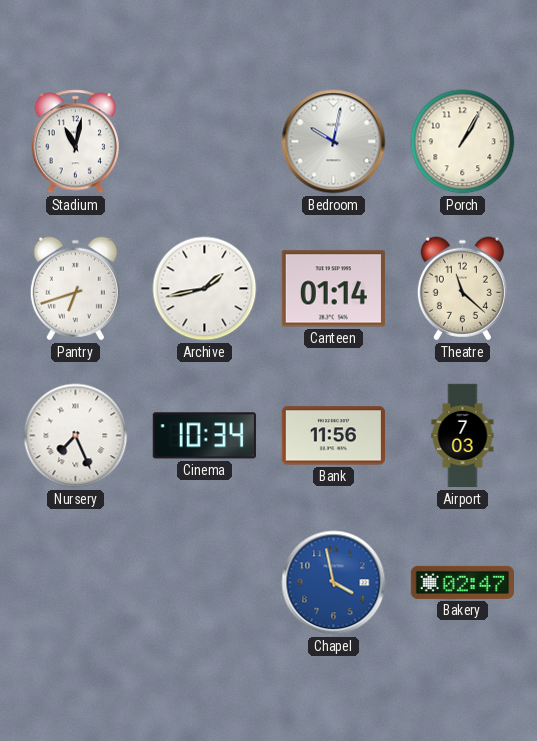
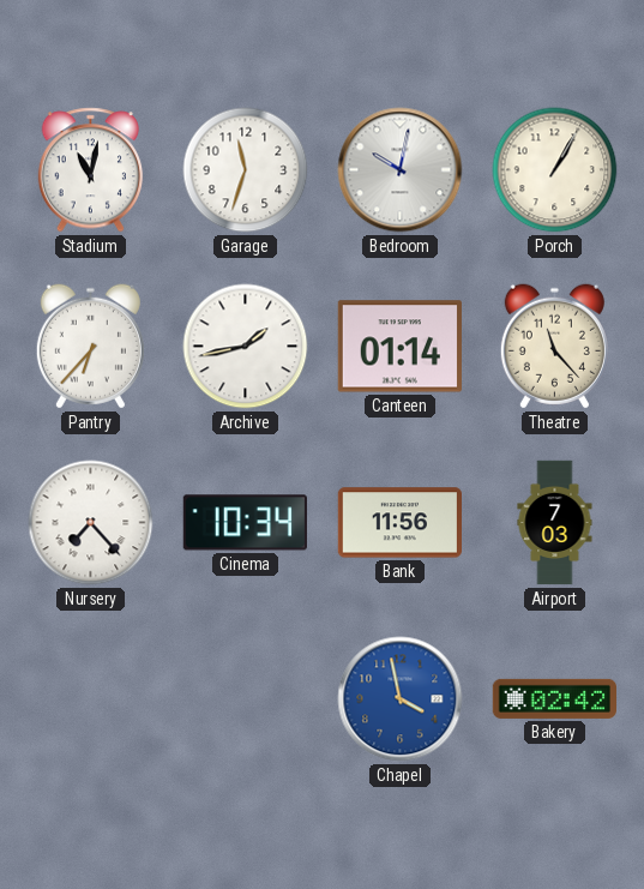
Garage: none -> 11:33
Pantry: 6:42 -> 6:37
Theatre: 11:22 -> 11:23
Nursery: 7:26 -> 7:23
Bakery: 02:47 -> 02:42
